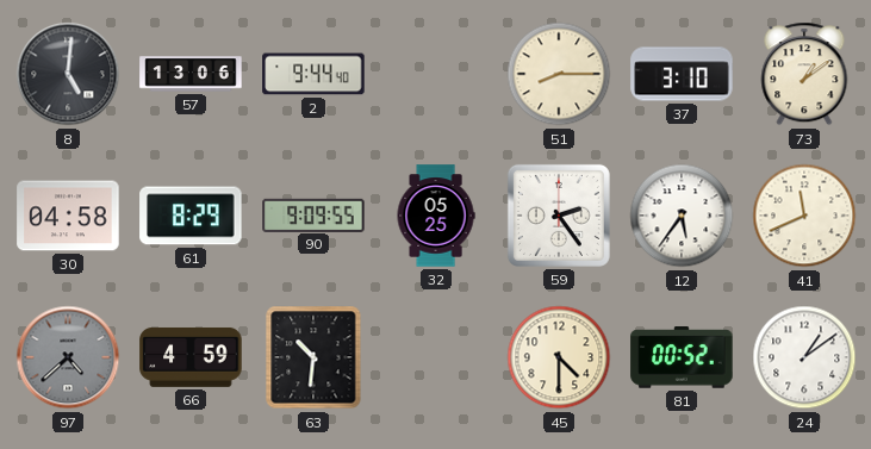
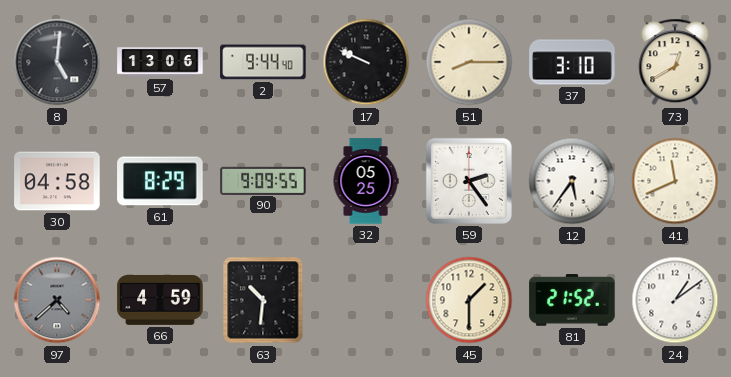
17: none -> 9:49
73: 1:09 -> 12:40
45: 4:30 -> 1:30
81: 00:52 -> 21:52
